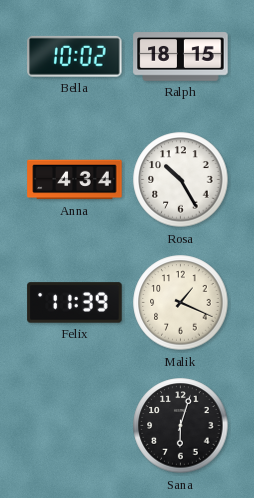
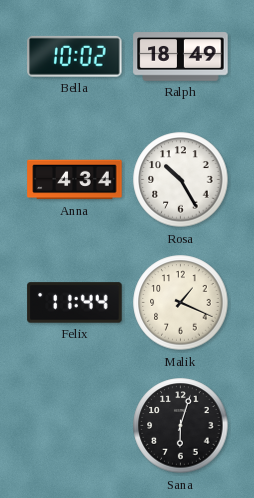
Ralph: 18:15 -> 18:49
Felix: 11:39 -> 11:44
